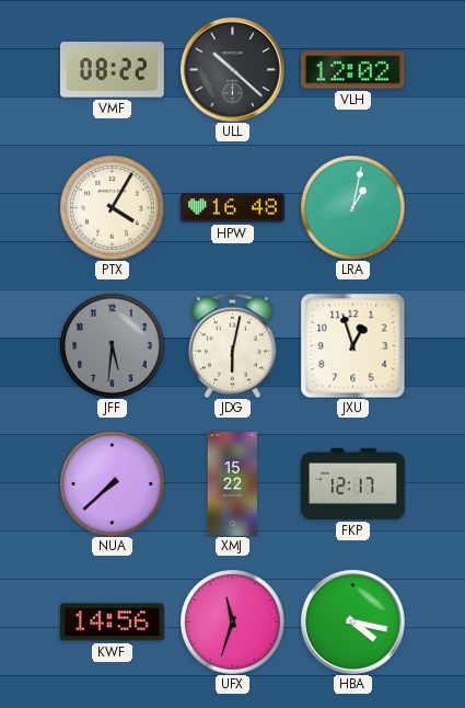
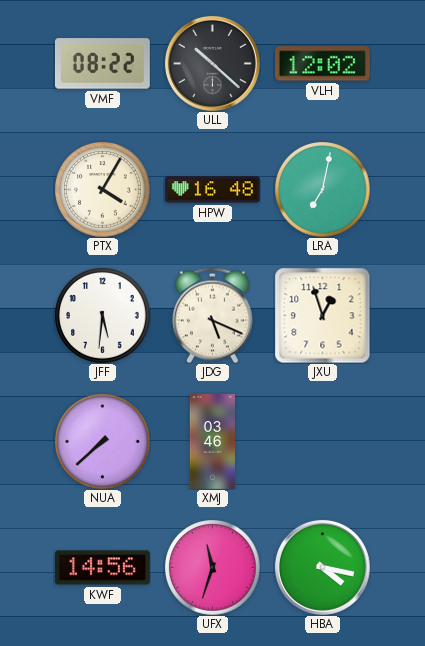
LRA: 1:02 -> 7:02
JFF dial: grey -> white
JDG: 6:02 -> 5:19
XMJ: 15:22 -> 03:46
FKP: 12:17 -> none
